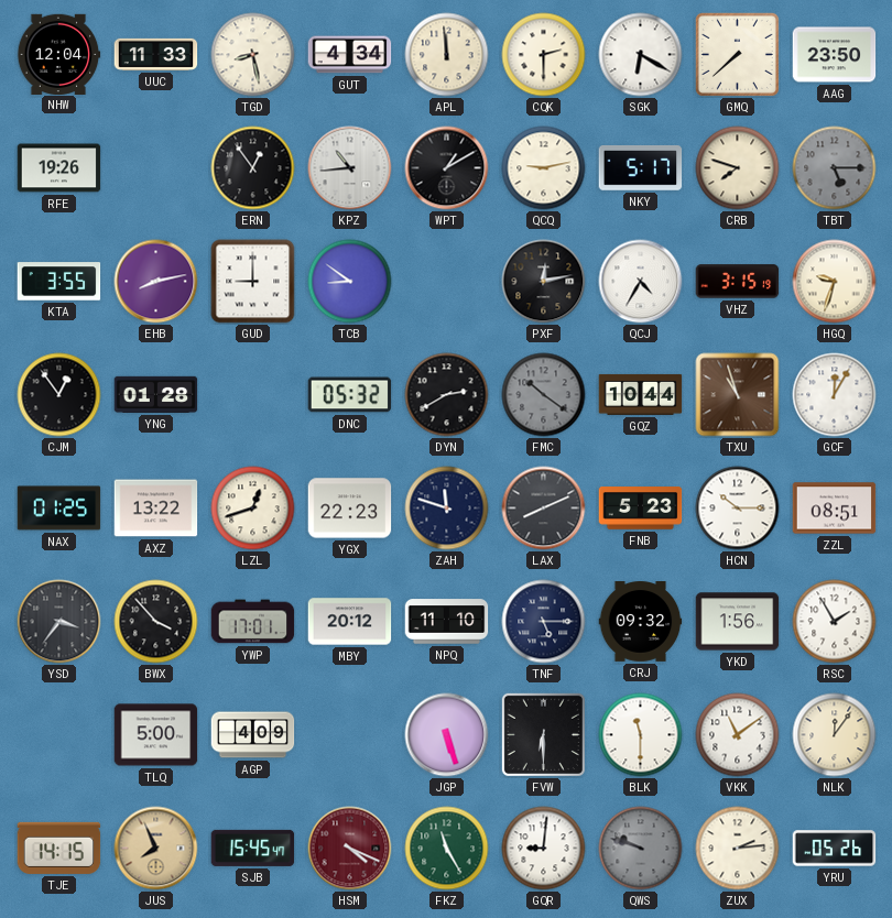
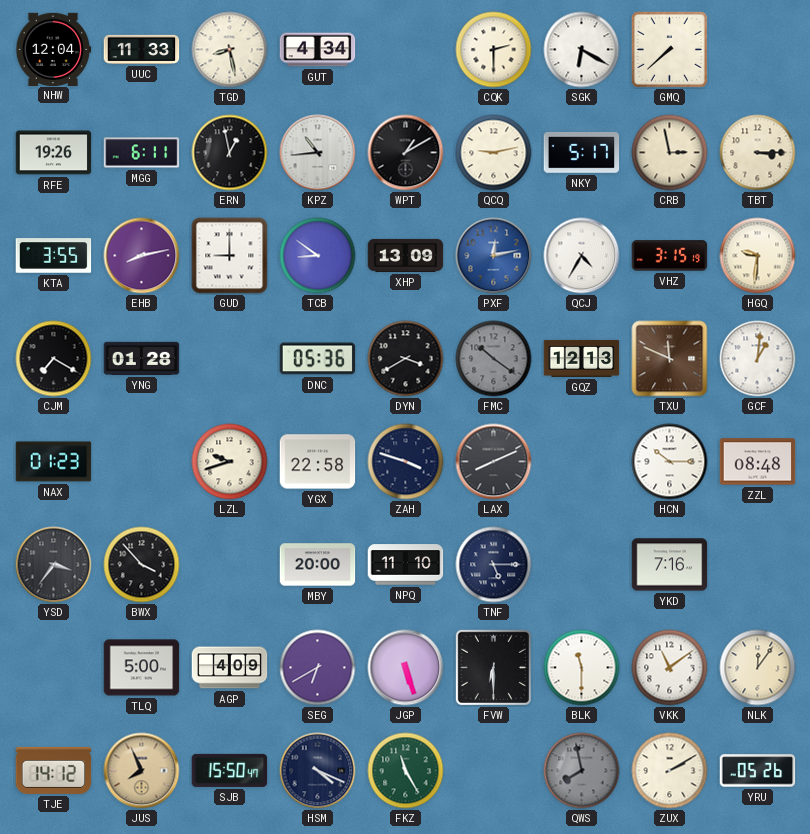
APL: 11:59 -> none
AAG: 23:50 -> none
MGG: none -> 6:11
ERN: 12:54 -> 12:58
CRB: 7:48 -> 2:58
TBT: 5:15 -> 3:15
TBT dial: grey -> cream
XHP: none -> 13:09
PXF dial: black -> blue
HGQ: 9:33 -> 9:31
CJM: 12:54 -> 7:20
DNC: 05:32 -> 05:36
DYN: 2:40 -> 3:40
GQZ: 10:44 -> 12:13
TXU: 10:57 -> 11:49
GCF: 12:05 -> 1:01
NAX: 01:25 -> 01:23
AXZ: 13:22 -> none
LZL: 12:42 -> 9:42
YGX: 22:23 -> 22:58
ZAH: 11:48 -> 3:48
FNB: 5:23 -> none
ZZL: 08:51 -> 08:48
YWP: 17:01 -> none
MBY: 20:12 -> 20:00
CRJ: 09:32 -> none
YKD: 1:56 -> 7:16
RSC: 1:55 -> none
SEG: none -> 6:40
TJE: 14:15 -> 14:12
SJB: 15:45 -> 15:50
HSM dial: burgundy -> navy
GQR: 9:01 -> none
QWS: 9:48 -> 7:58
ZUX: 2:14 -> 2:10
